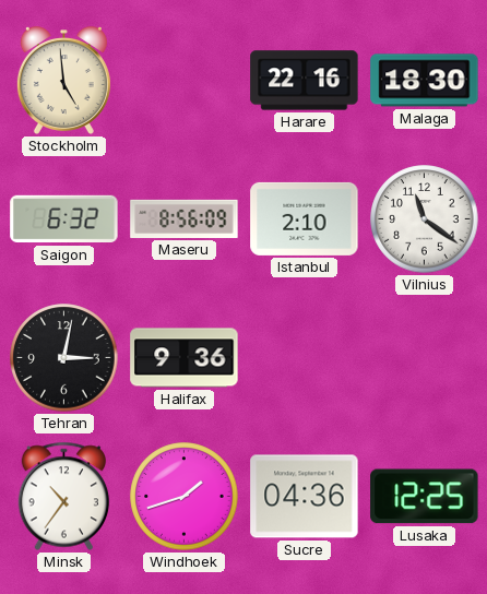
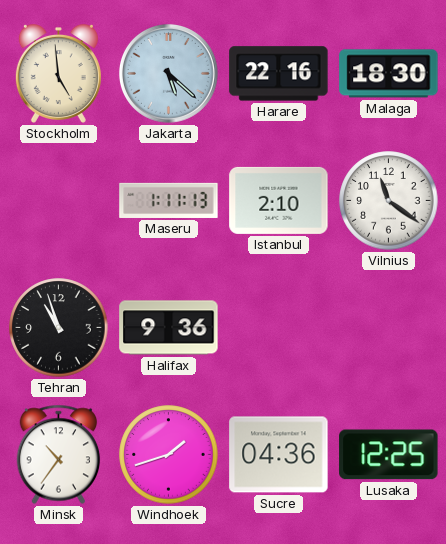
Jakarta: none -> 5:22
Saigon: 6:32 -> none
Maseru: 8:56 -> 1:11
Tehran: 3:02 -> 10:57
